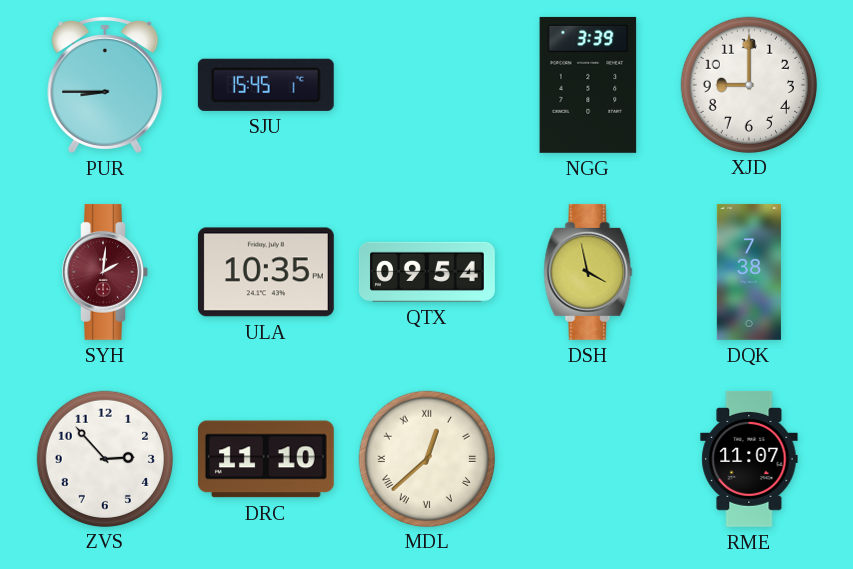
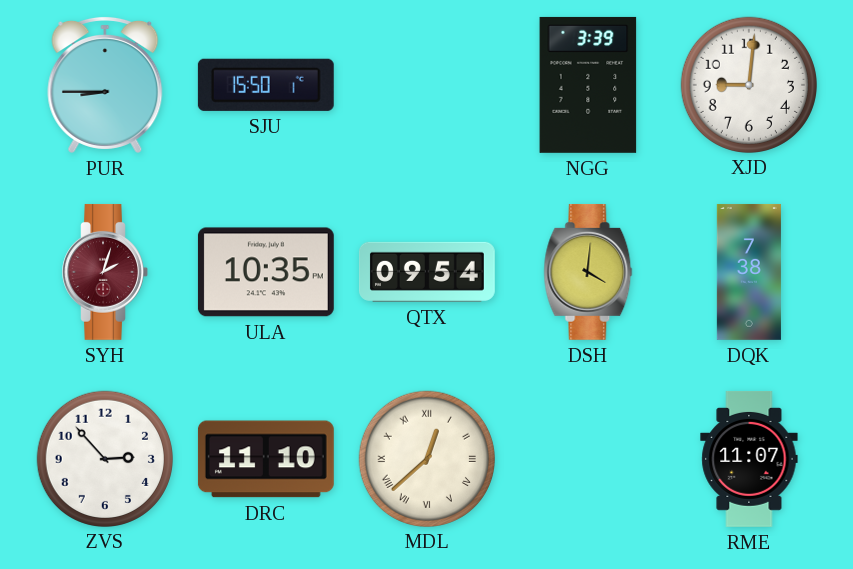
SJU: 15:45 -> 15:50
XJD: 9:00 -> 9:01
SYH: 2:01 -> 2:03
DSH: 3:58 -> 4:01
